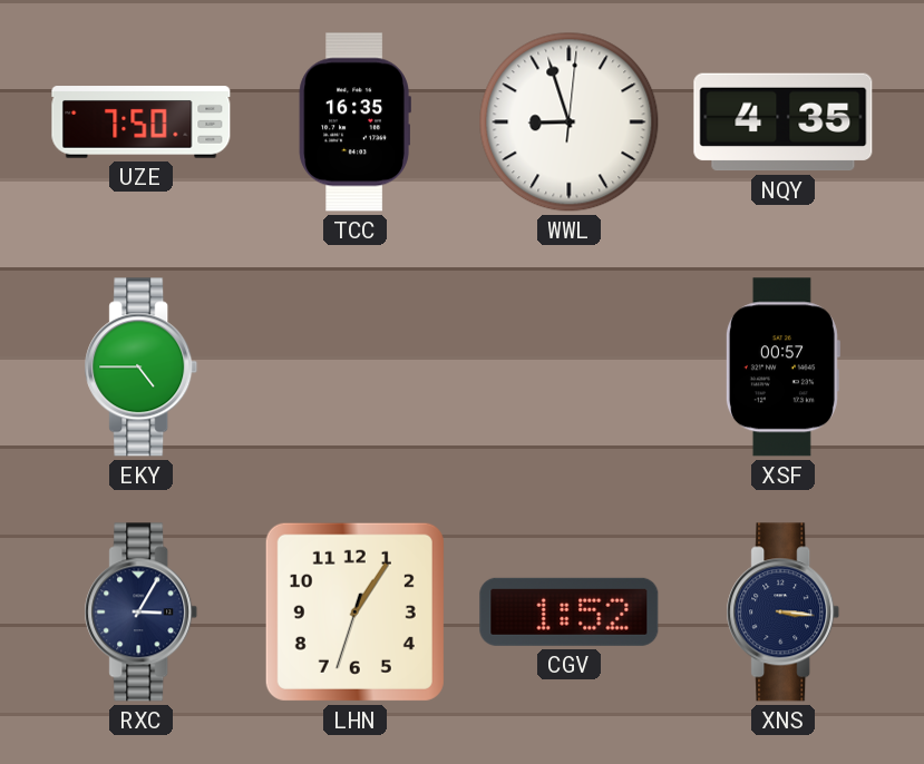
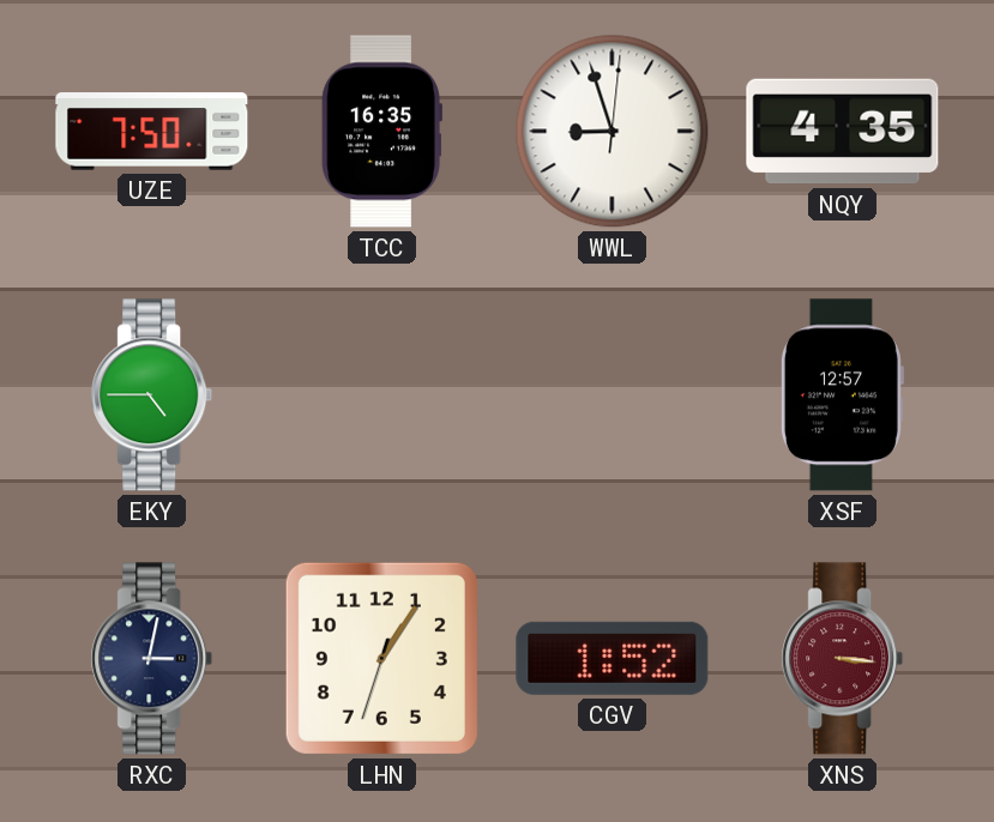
XSF: 00:57 -> 12:57
RXC: 3:05 -> 3:02
XNS dial: navy -> burgundy
